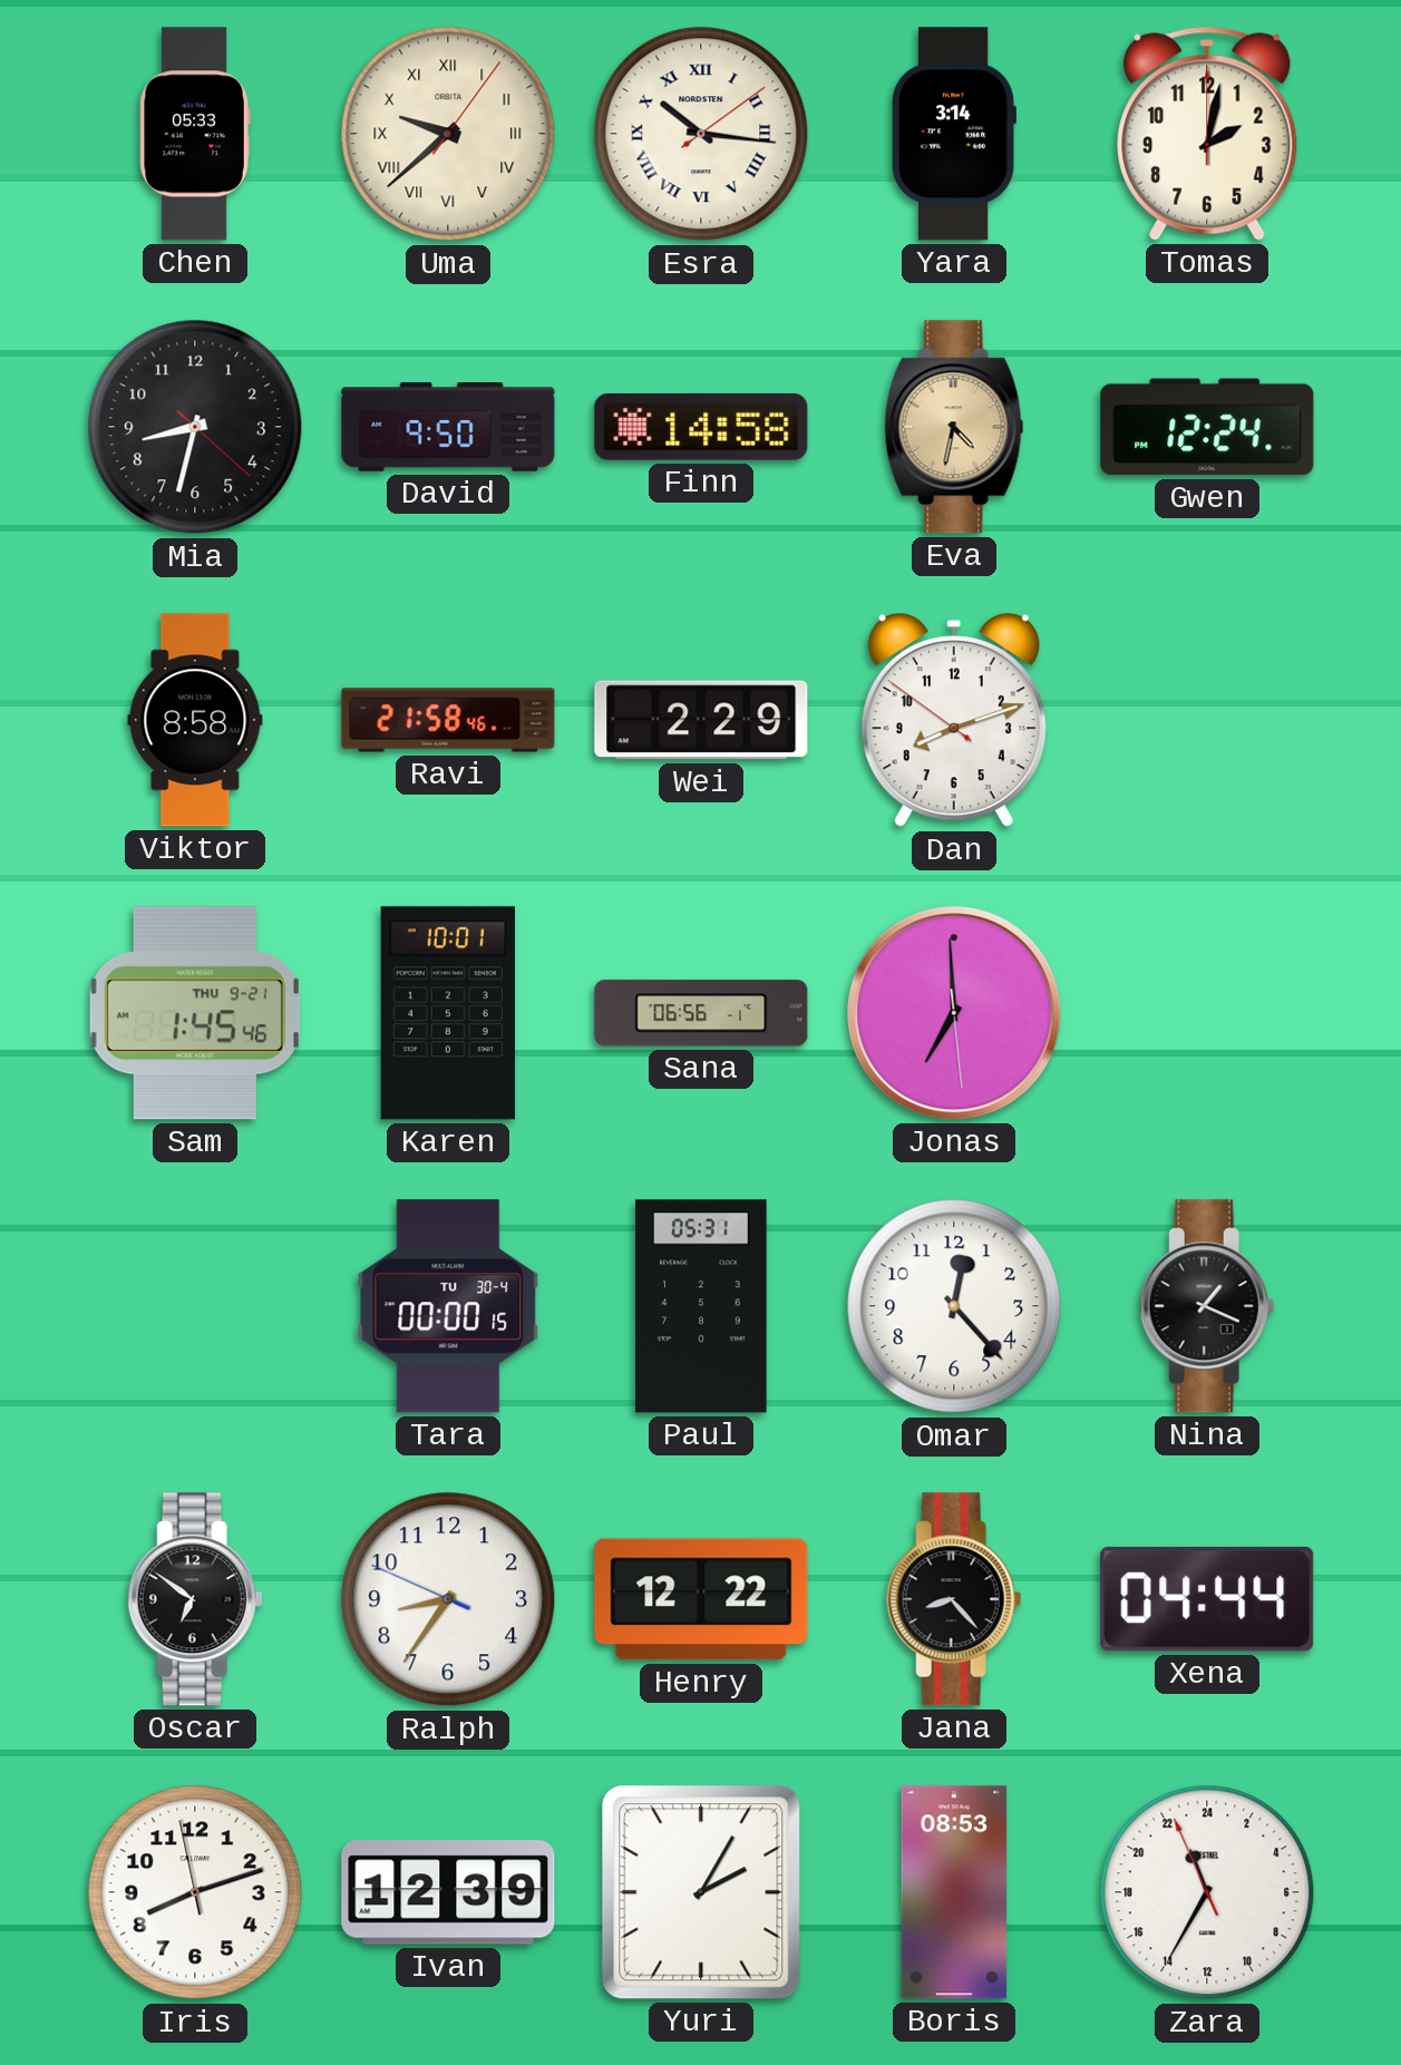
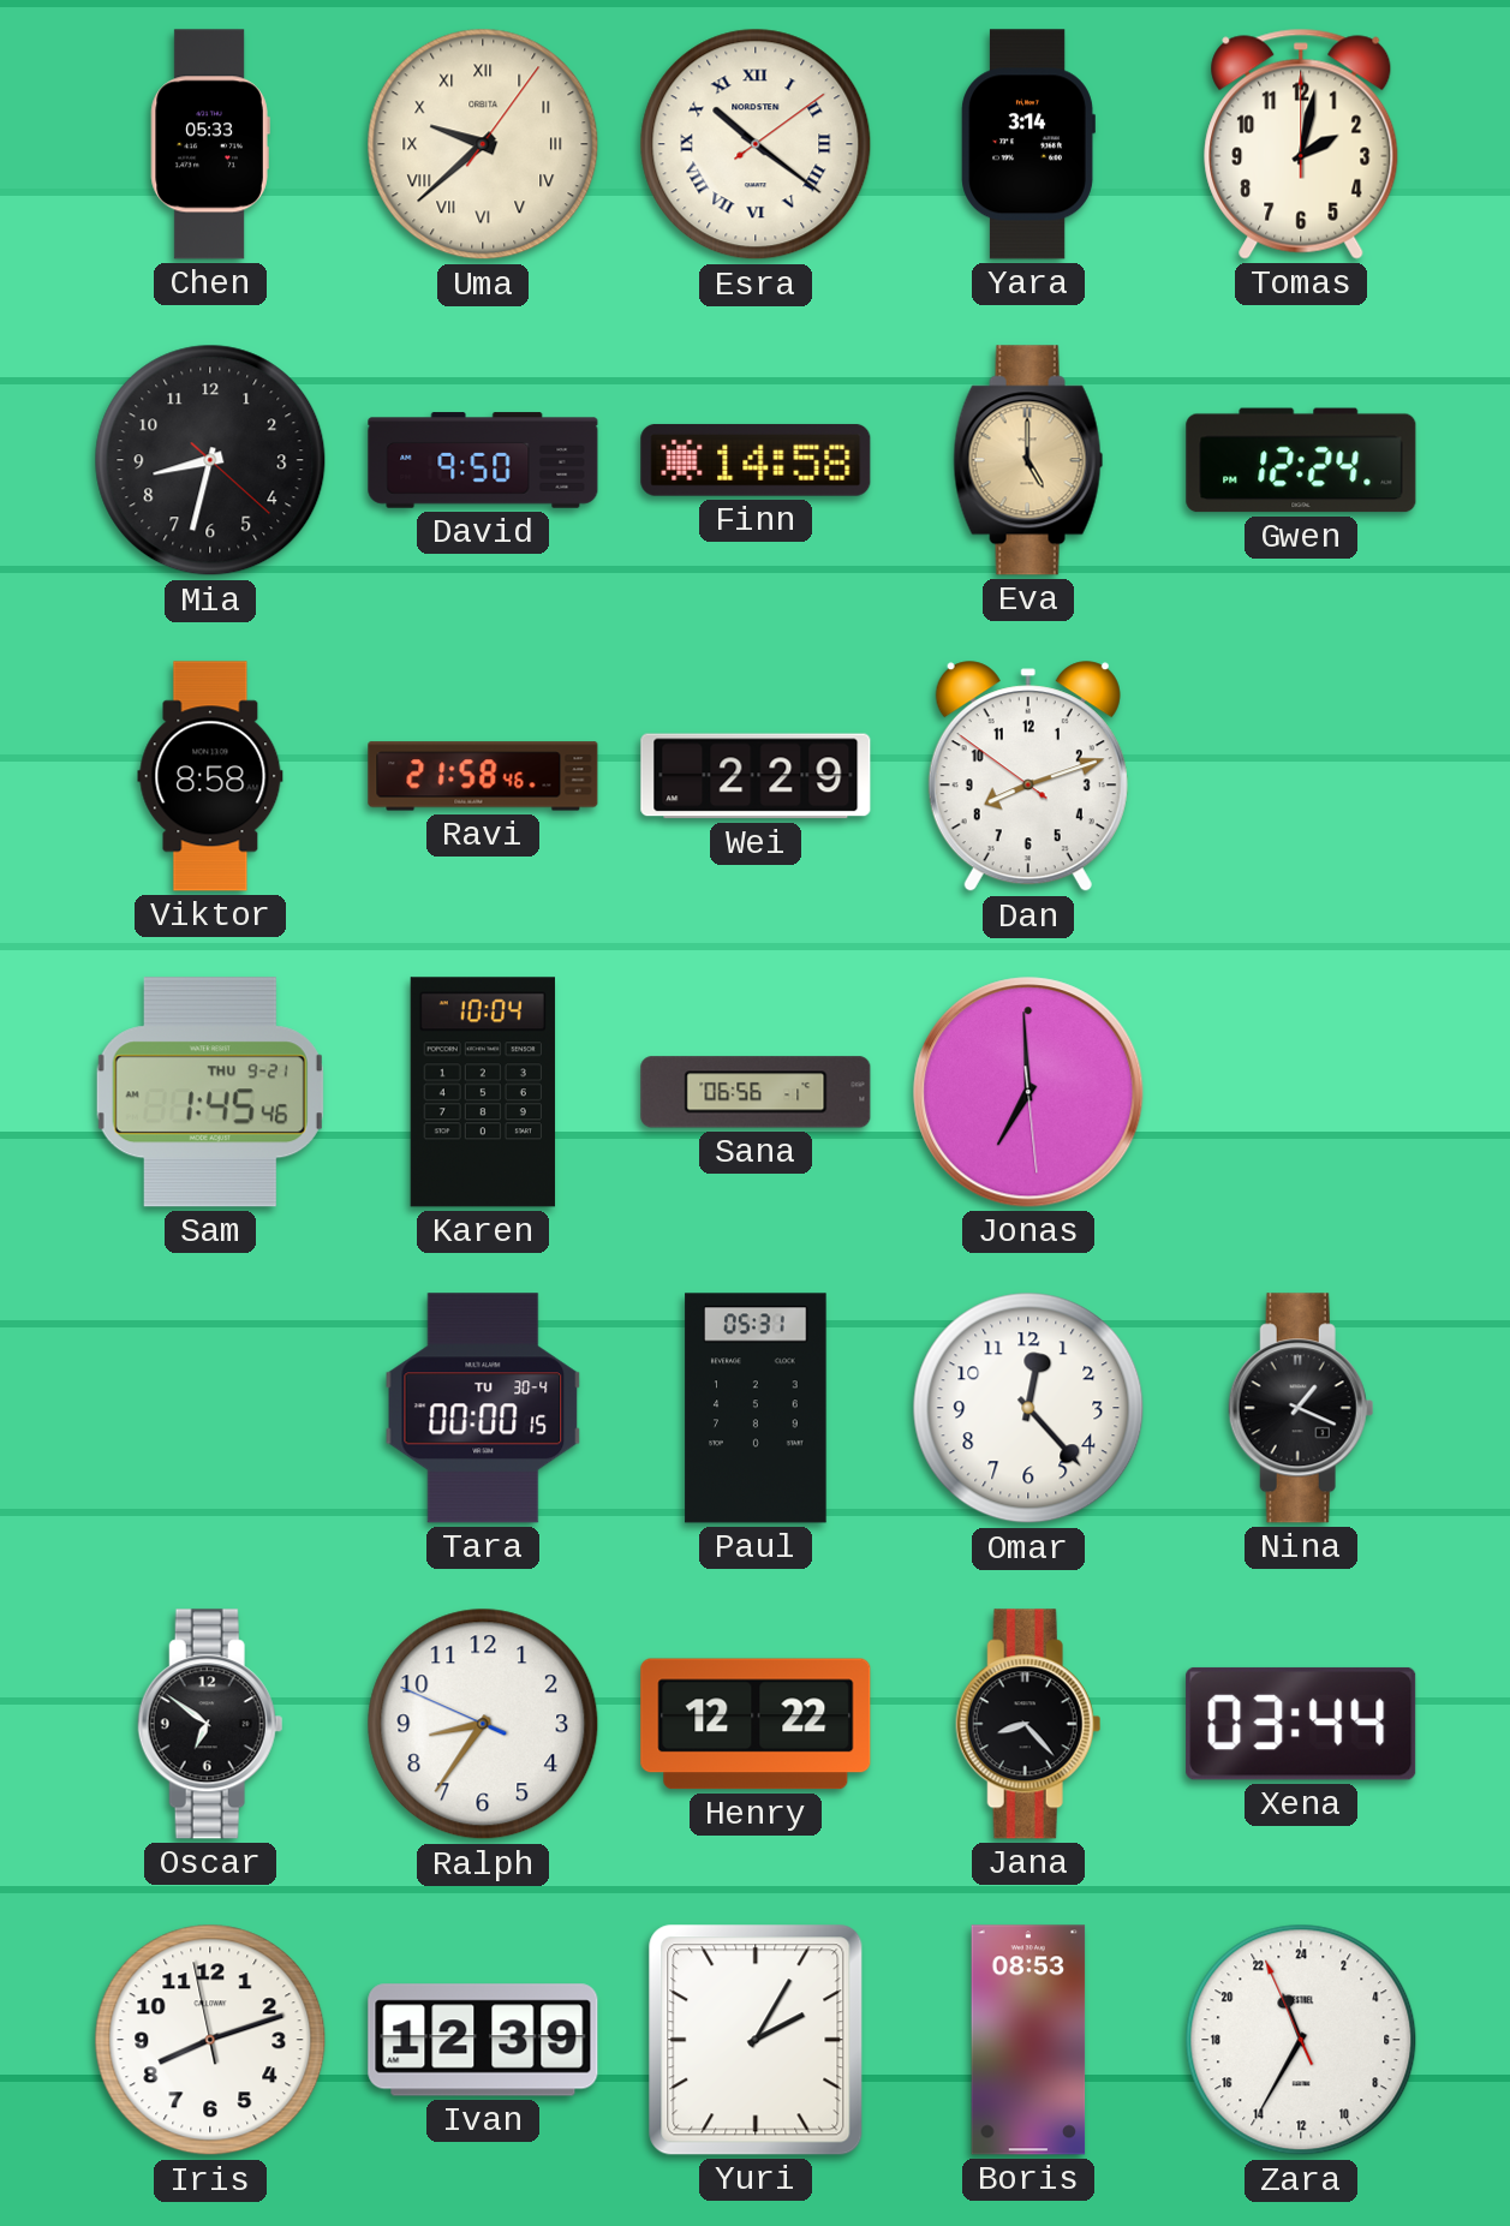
Esra: 10:16 -> 10:21
Eva: 4:32 -> 5:00
Karen: 10:01 -> 10:04
Xena: 04:44 -> 03:44
